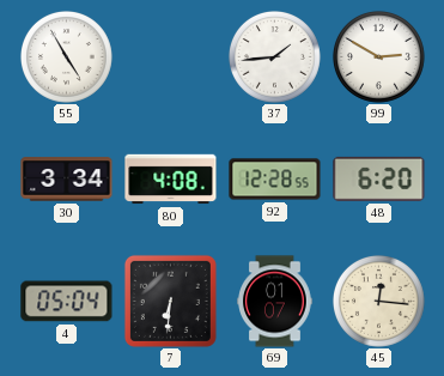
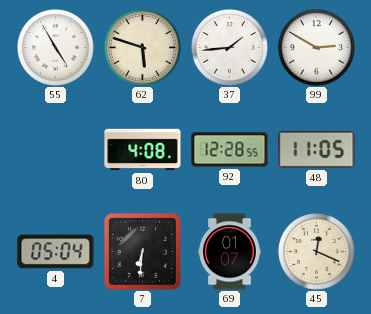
62: none -> 5:48
30: 3:34 -> none
48: 6:20 -> 11:05
45: 12:16 -> 12:19
